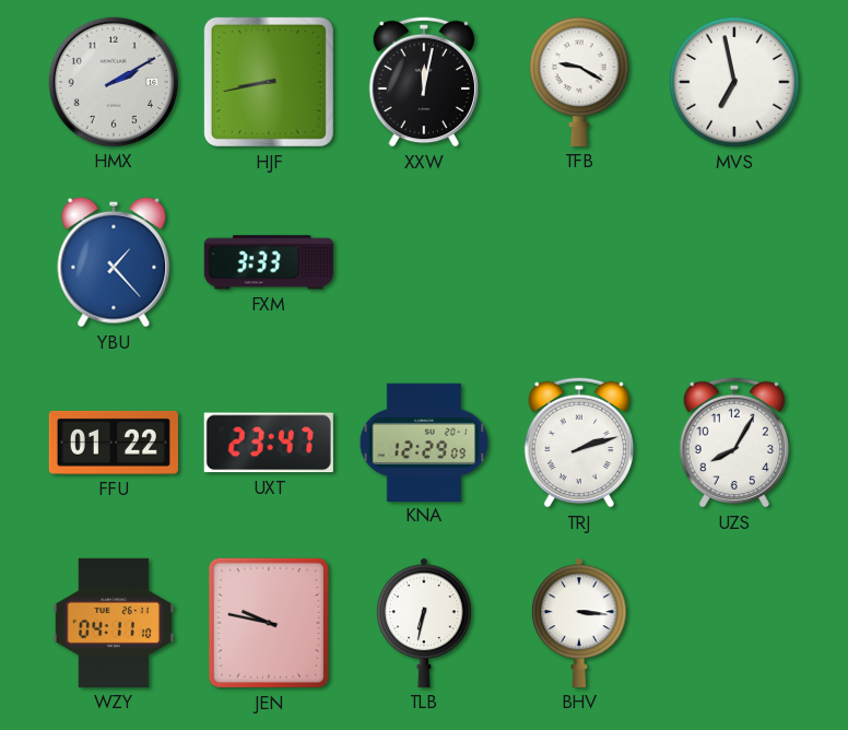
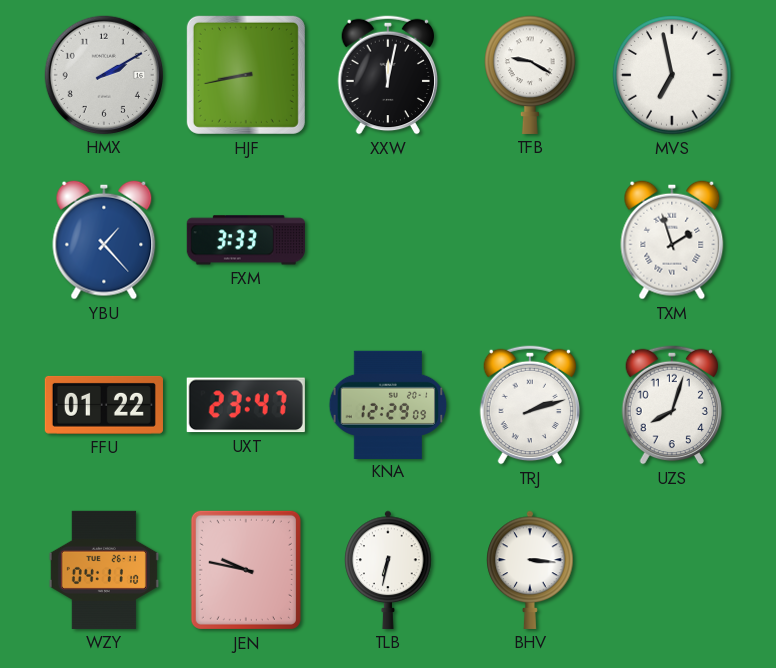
TXM: none -> 1:57
UZS: 8:05 -> 8:03
